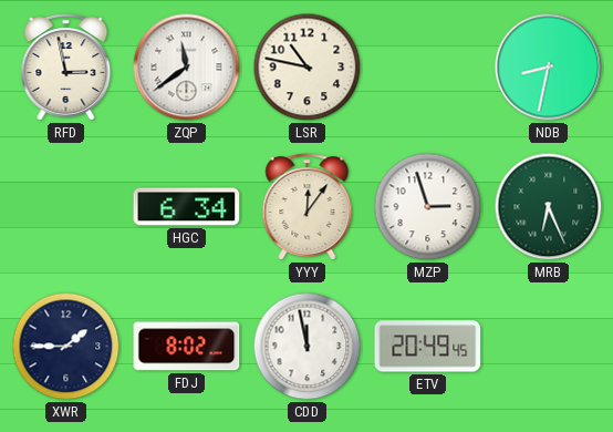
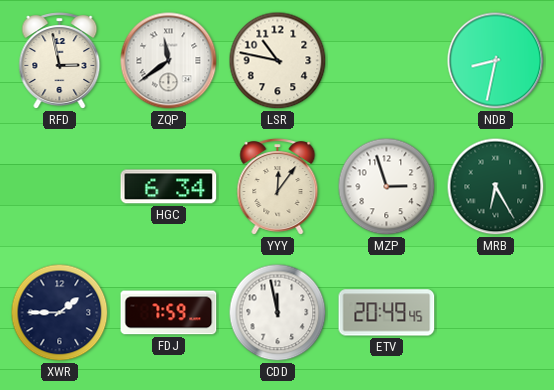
MRB: 6:26 -> 6:25
FDJ: 8:02 -> 7:59
